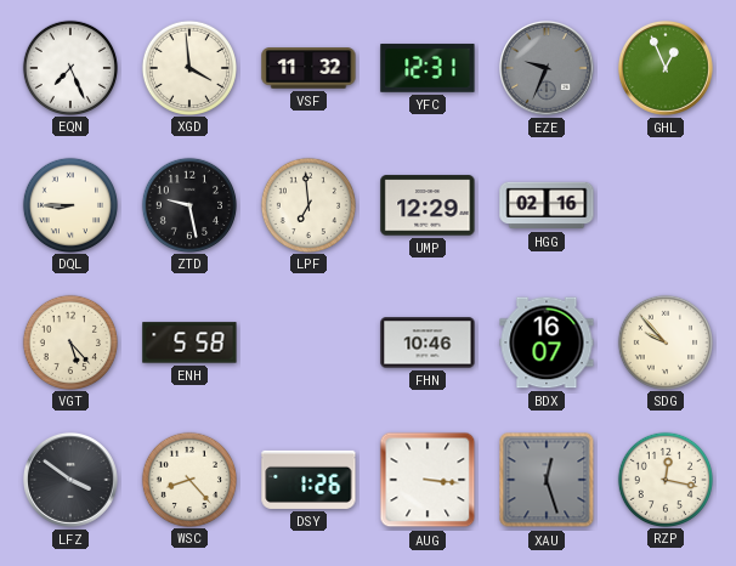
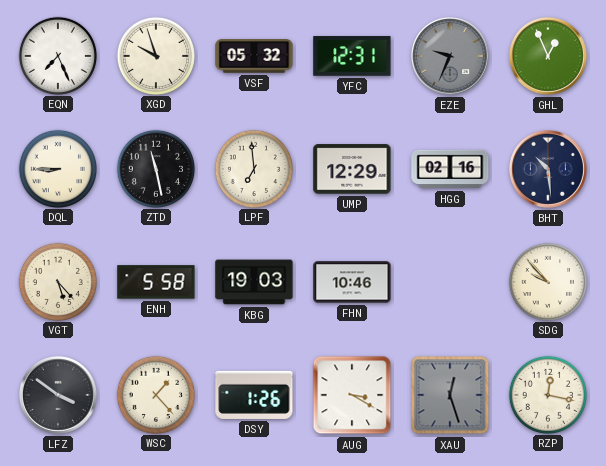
XGD: 3:59 -> 9:57
VSF: 11:32 -> 05:32
ZTD: 9:28 -> 11:28
BHT: none -> 10:29
KBG: none -> 19:03
BDX: 16:07 -> none
WSC: 8:23 -> 1:23
AUG: 3:16 -> 3:20
